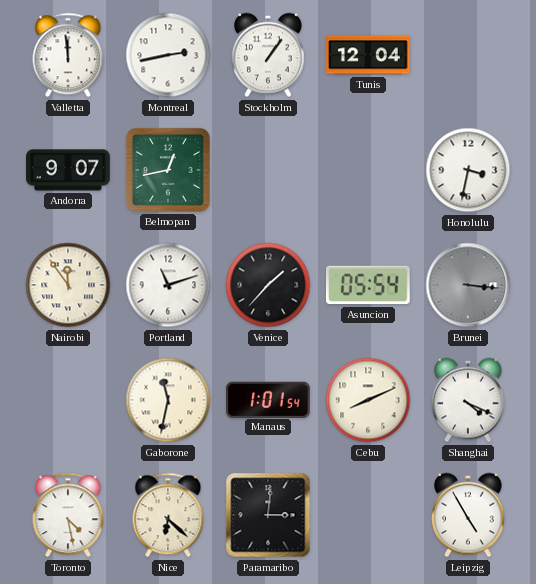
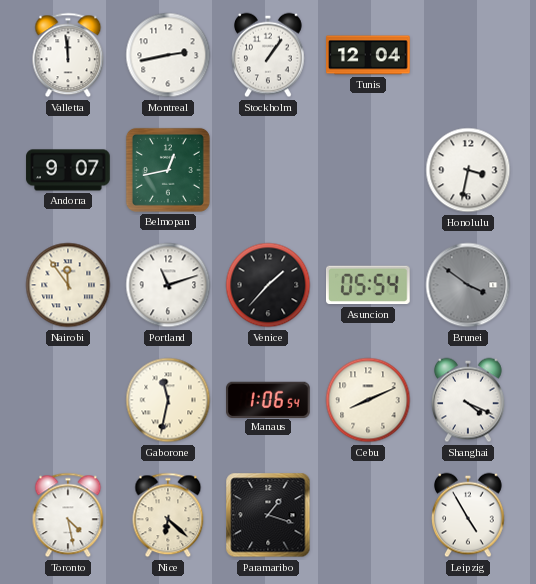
Brunei: 3:16 -> 3:51
Manaus: 1:01 -> 1:06
Paramaribo: 3:01 -> 1:18
